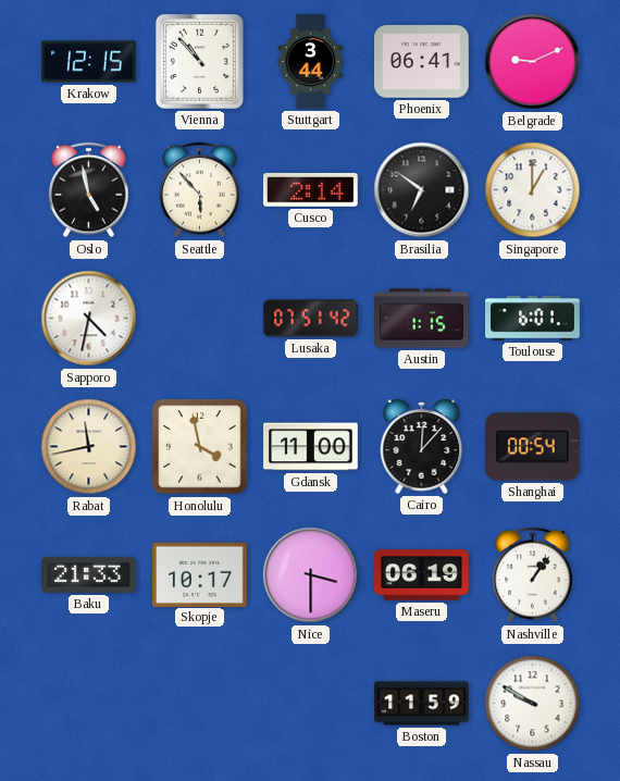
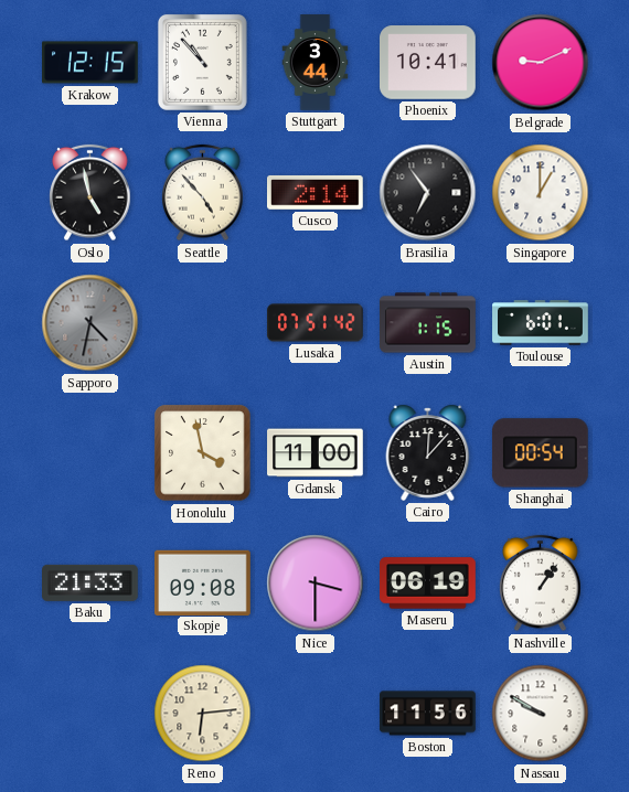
Phoenix: 06:41 -> 10:41
Seattle: 5:53 -> 4:53
Brasilia: 6:51 -> 6:54
Sapporo dial: white -> grey
Rabat: 11:43 -> none
Skopje: 10:17 -> 09:08
Reno: none -> 6:14
Boston: 11:59 -> 11:56
